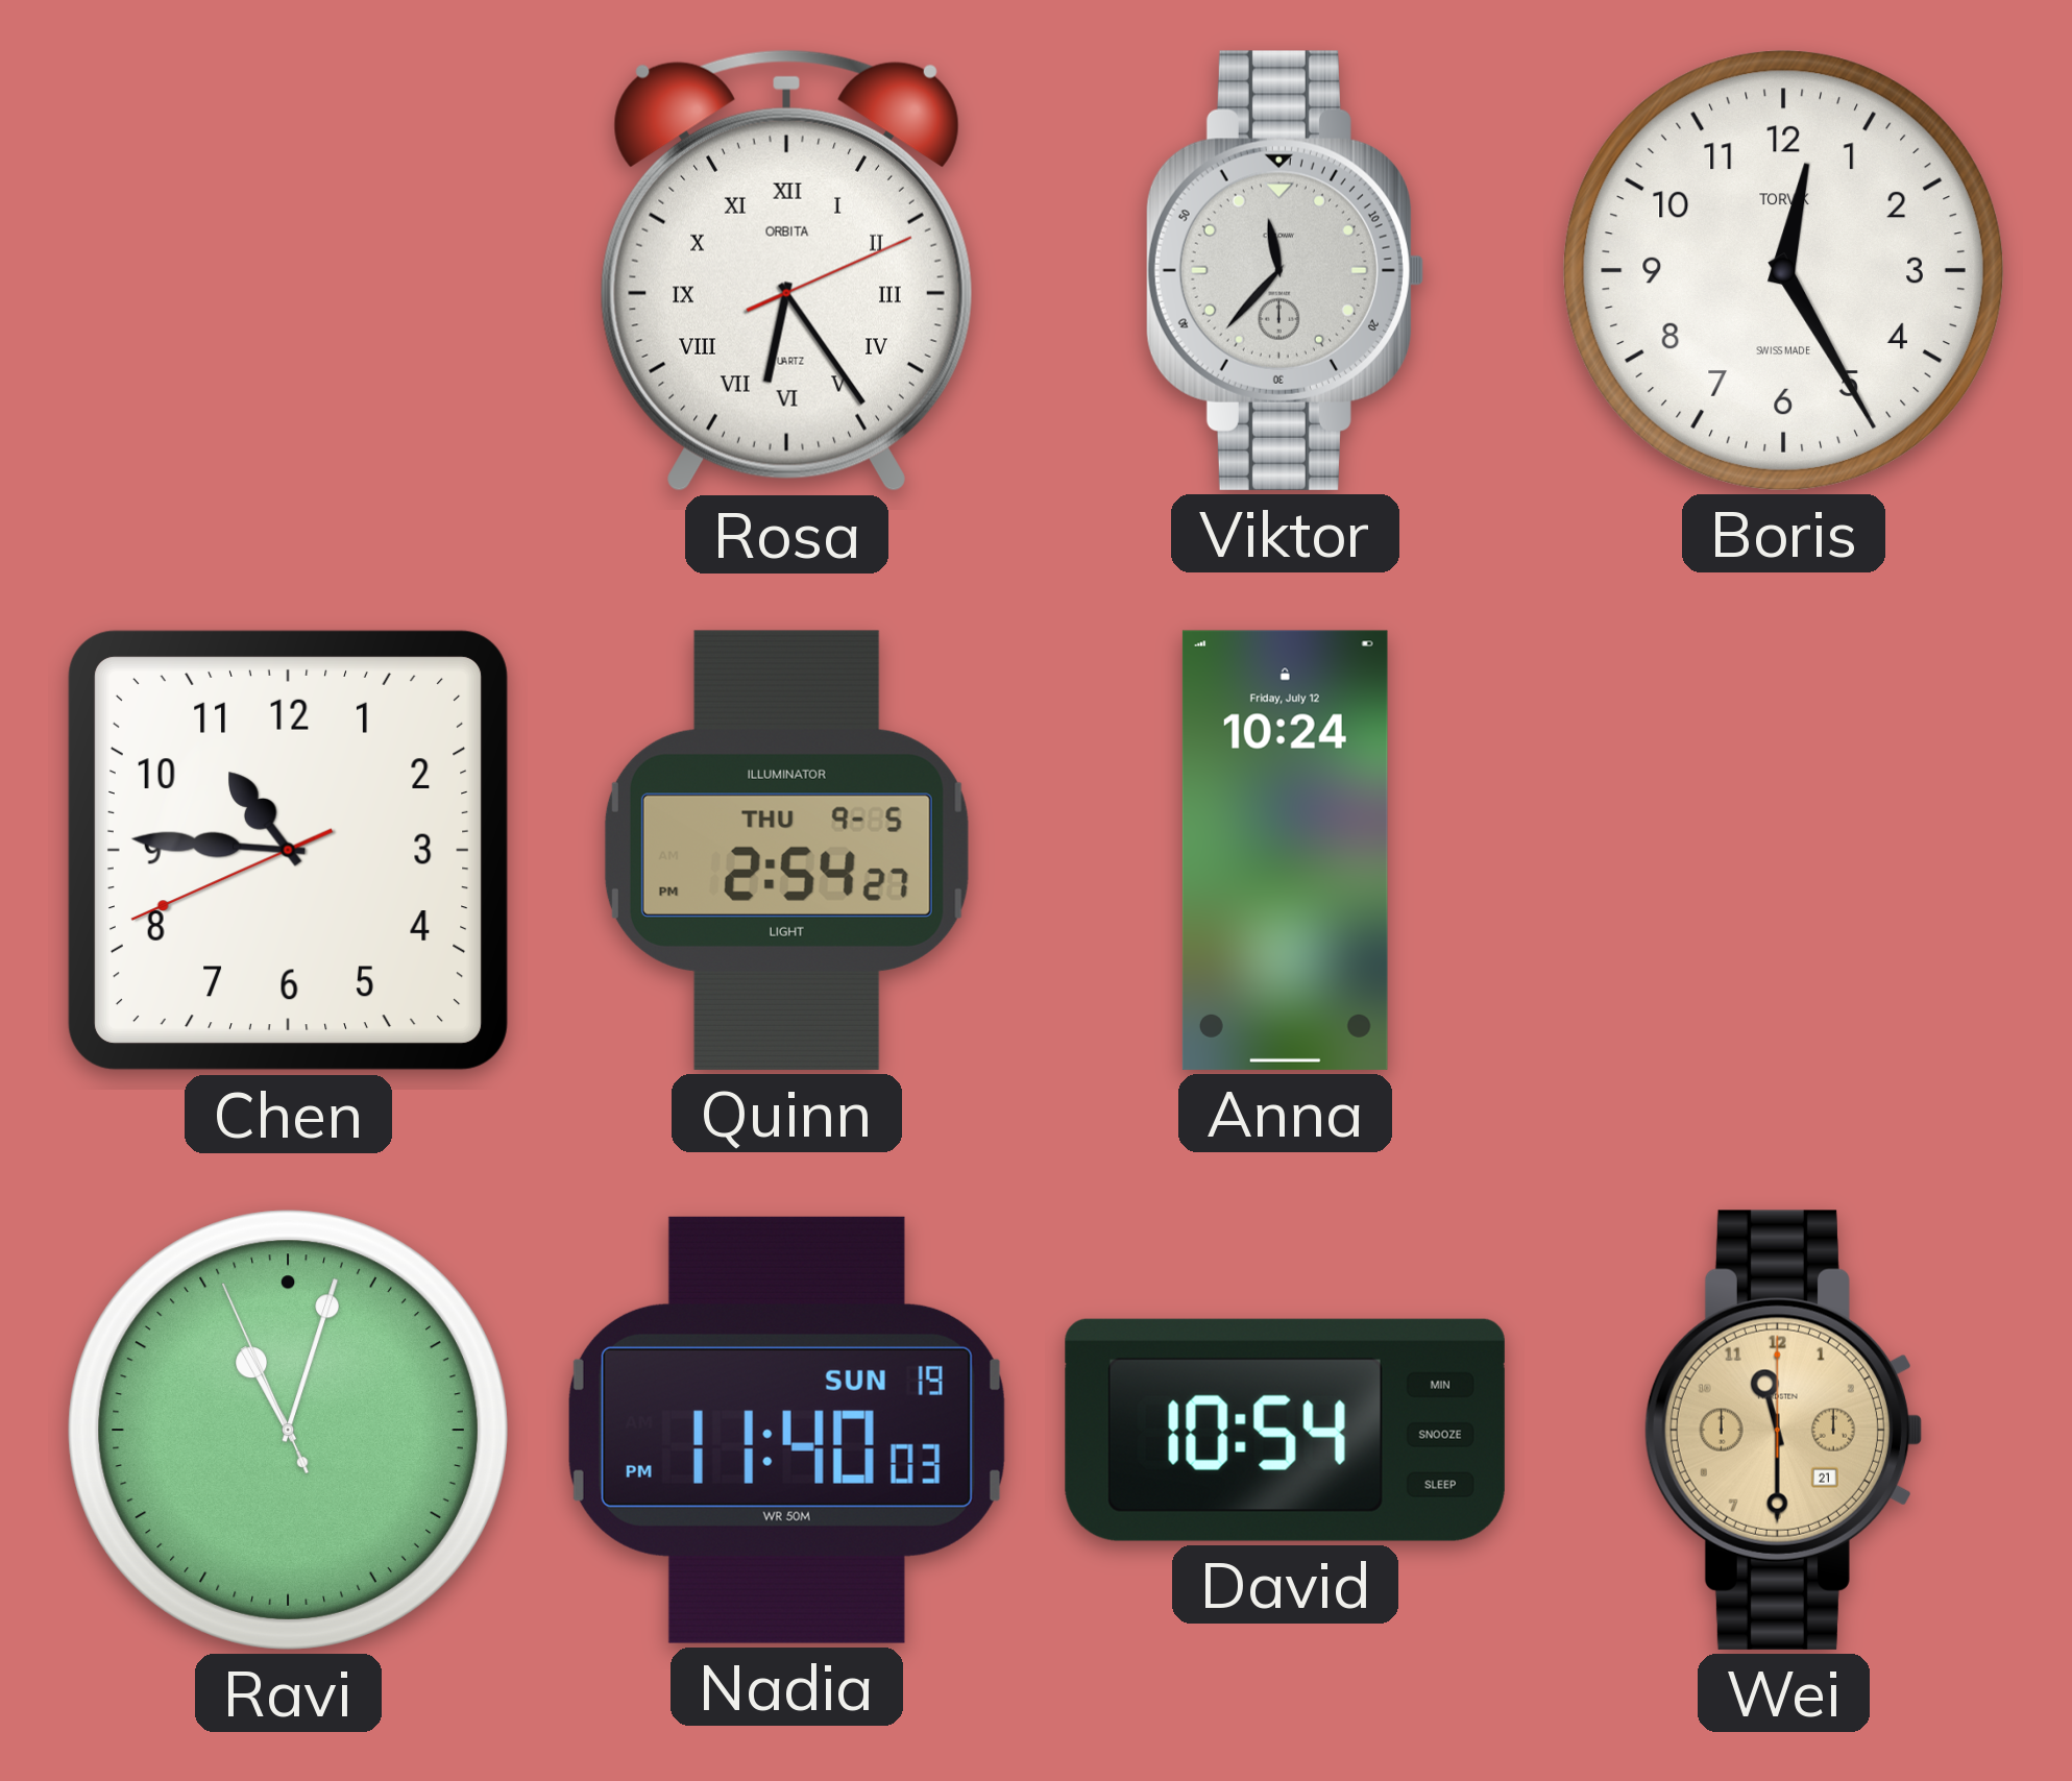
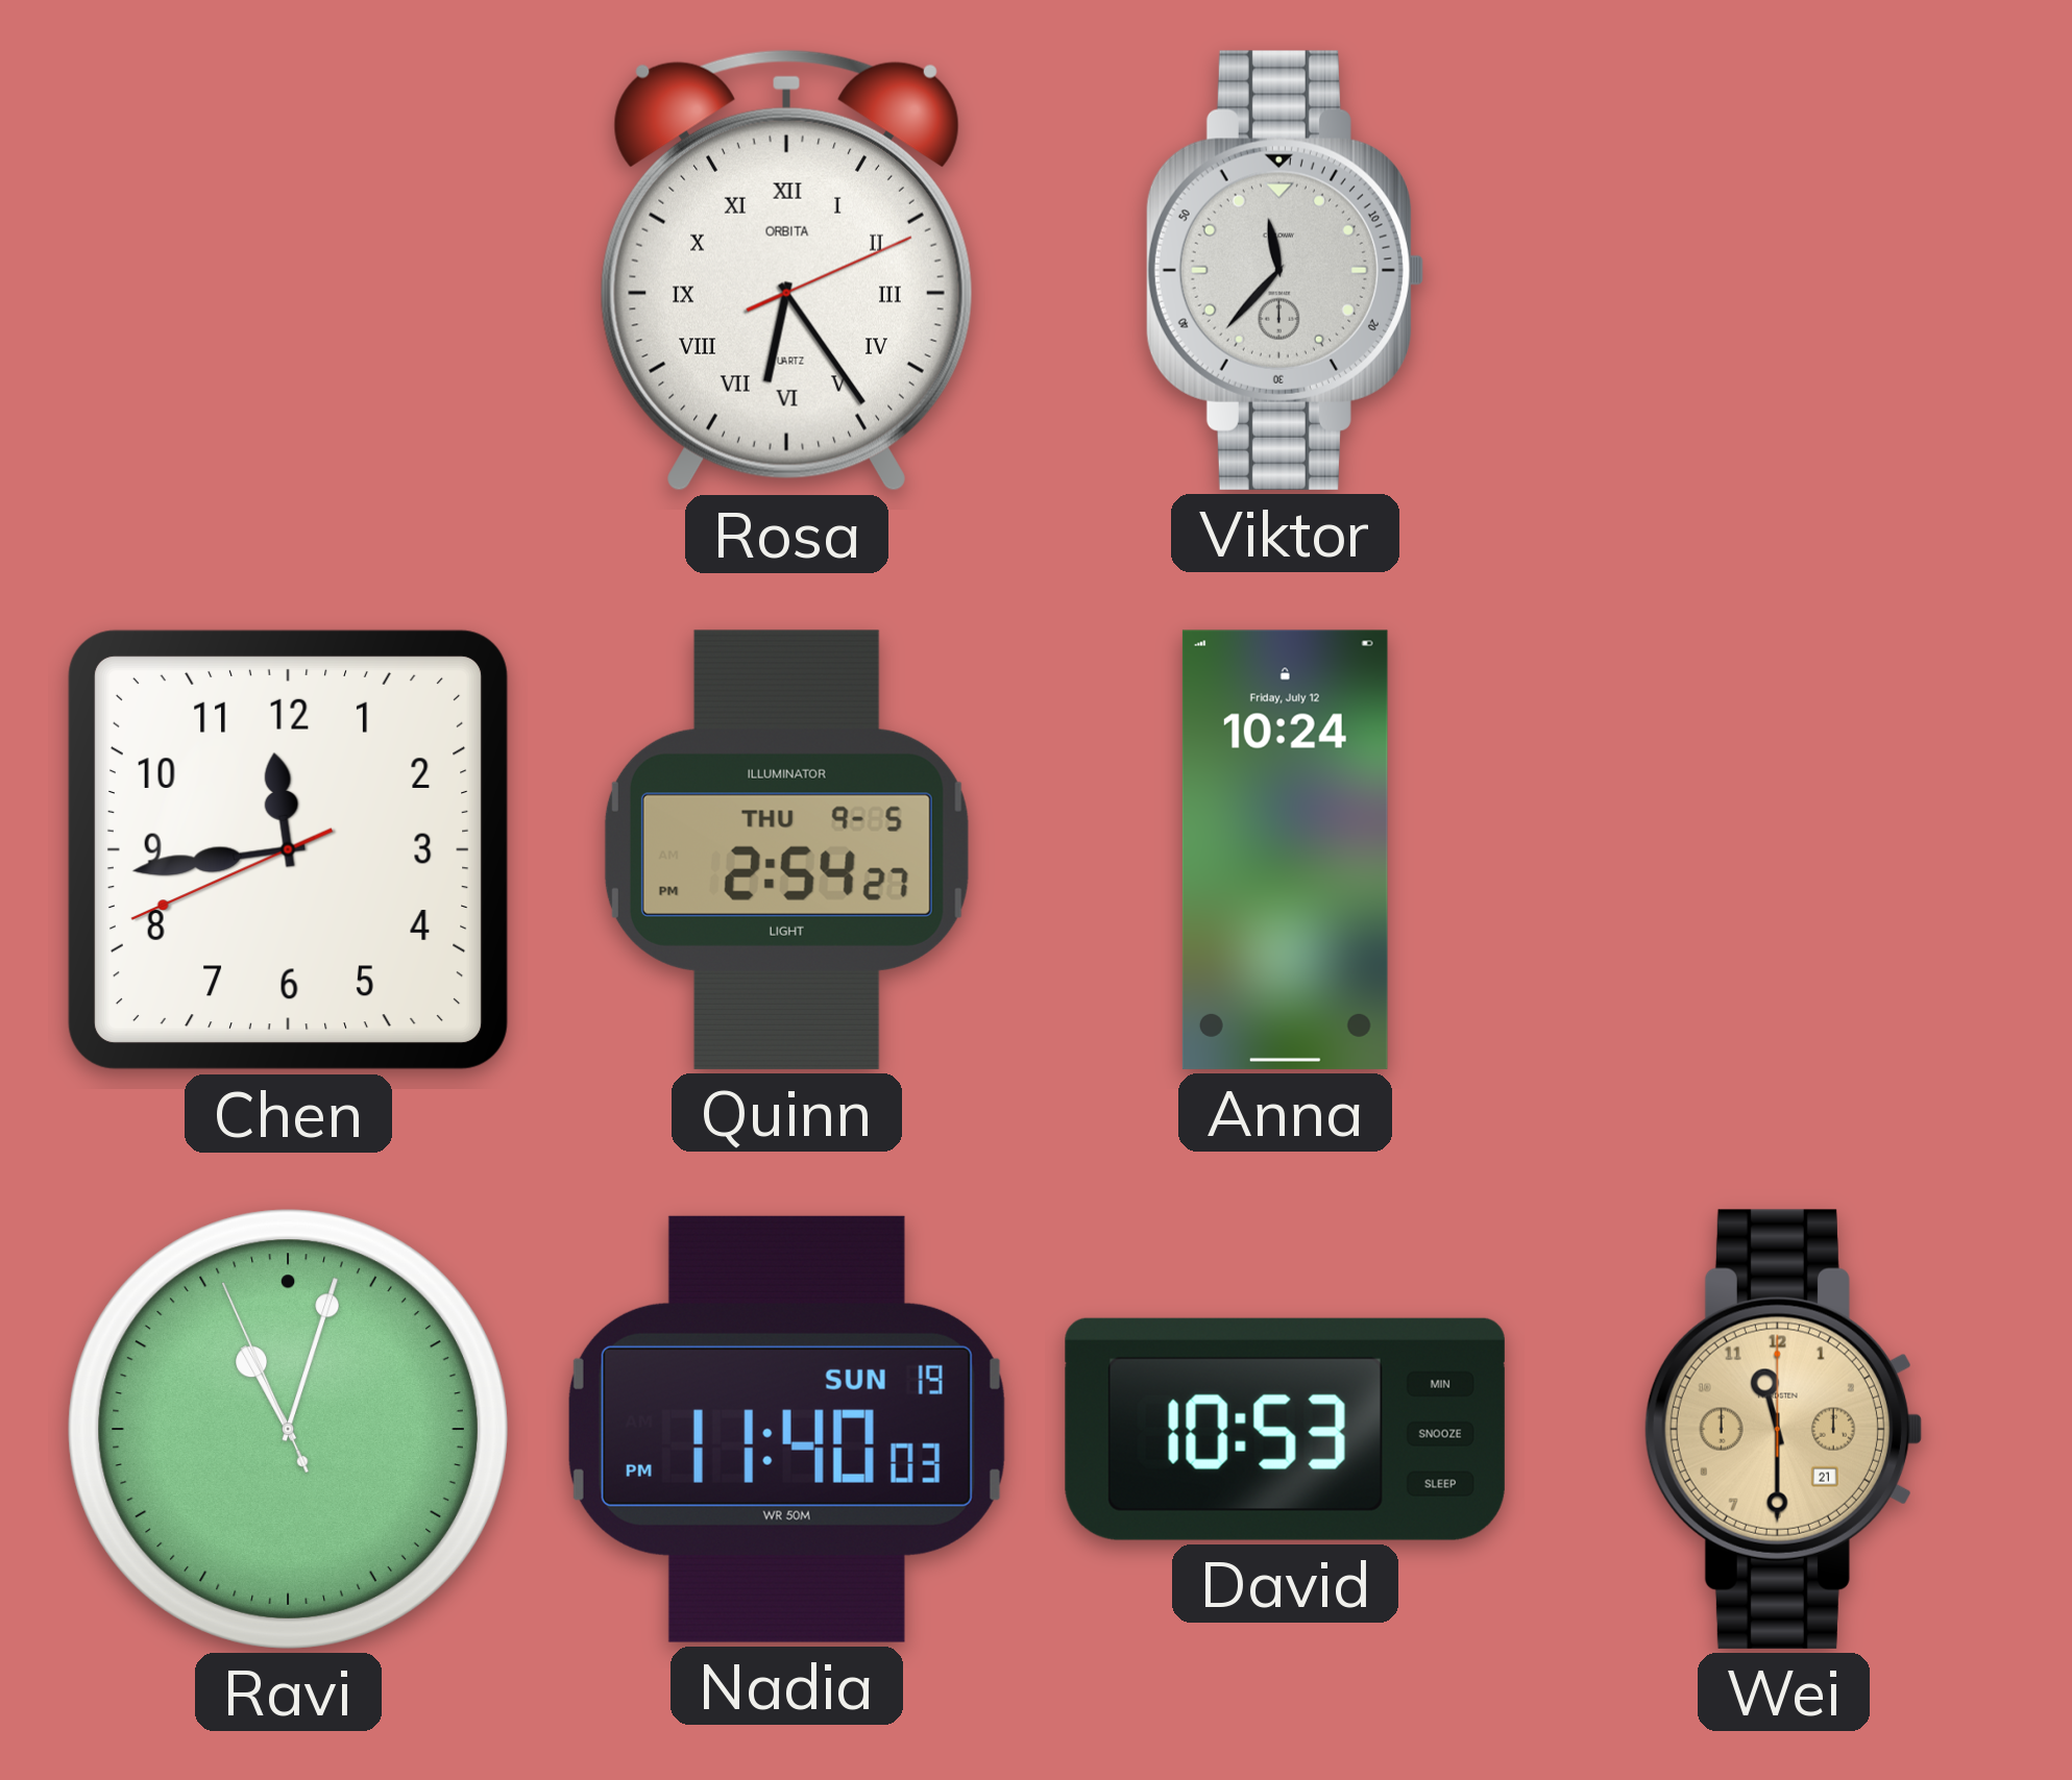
Boris: 12:25 -> none
Chen: 10:45 -> 11:43
David: 10:54 -> 10:53
